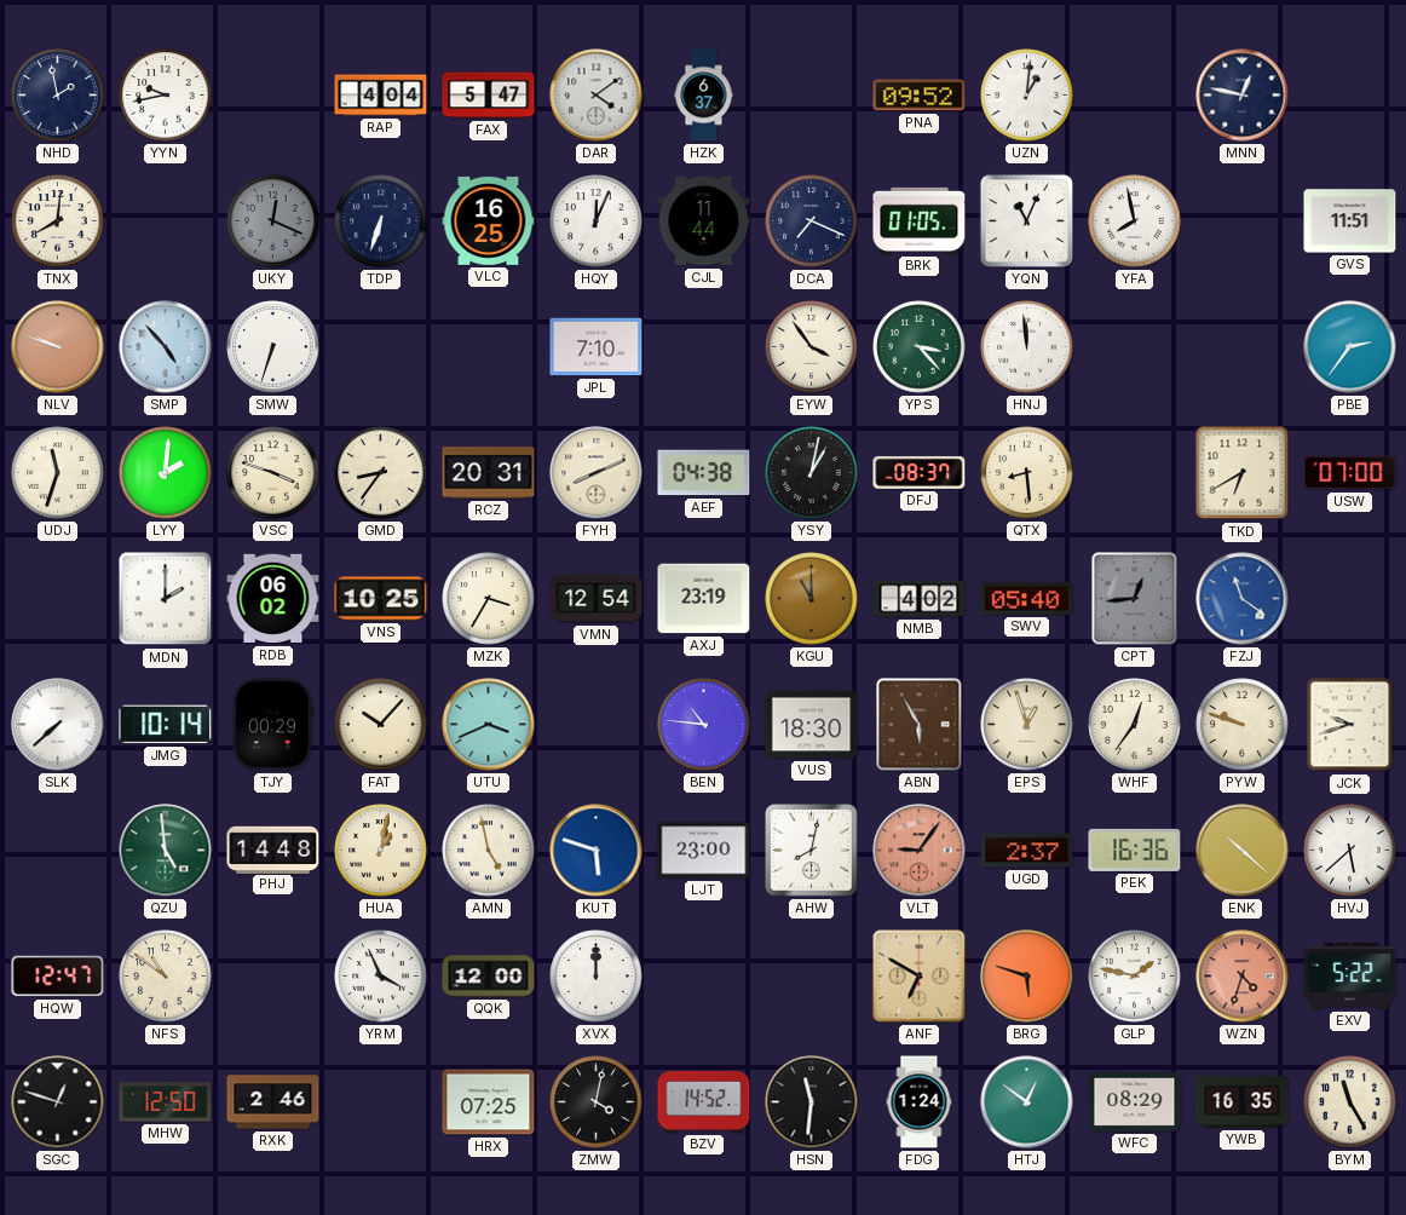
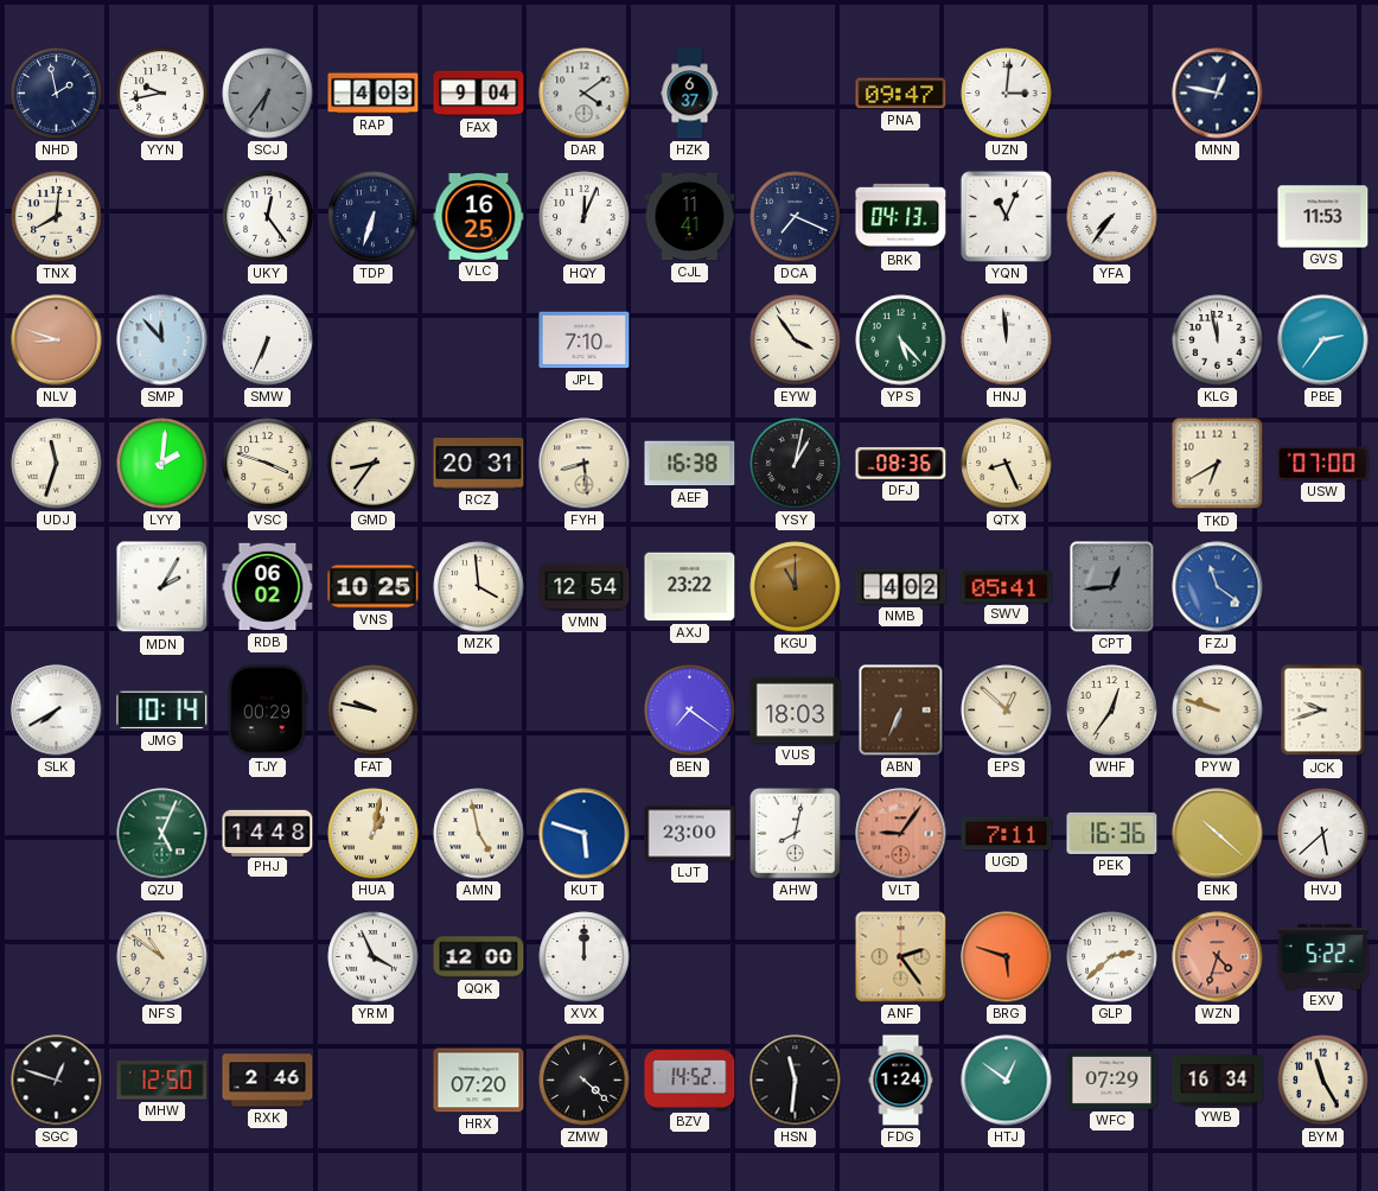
SCJ: none -> 6:36
RAP: 4:04 -> 4:03
FAX: 5:47 -> 9:04
PNA: 09:52 -> 09:47
UZN: 1:01 -> 3:01
UKY: 12:19 -> 12:24
UKY dial: grey -> white
CJL: 11:44 -> 11:41
BRK: 01:05 -> 04:13
YFA: 7:58 -> 7:36
GVS: 11:51 -> 11:53
NLV: 9:48 -> 8:48
SMP: 4:53 -> 11:53
SMW: 6:33 -> 6:34
YPS: 3:23 -> 5:23
KLG: none -> 11:58
FYH: 8:11 -> 8:29
AEF: 04:38 -> 16:38
DFJ: 08:37 -> 08:36
QTX: 8:29 -> 8:26
MDN: 2:00 -> 2:05
MZK: 3:35 -> 3:59
AXJ: 23:19 -> 23:22
SWV: 05:40 -> 05:41
SLK: 7:38 -> 7:40
FAT: 10:07 -> 9:47
UTU: 3:41 -> none
BEN: 10:46 -> 7:21
VUS: 18:30 -> 18:03
ABN: 5:55 -> 6:34
EPS: 12:57 -> 12:52
QZU: 4:59 -> 5:04
UGD: 2:37 -> 7:11
HQW: 12:47 -> none
ANF: 6:50 -> 2:24
GLP: 1:47 -> 2:38
HRX: 07:25 -> 07:20
ZMW: 4:02 -> 4:22
WFC: 08:29 -> 07:29
YWB: 16:35 -> 16:34
